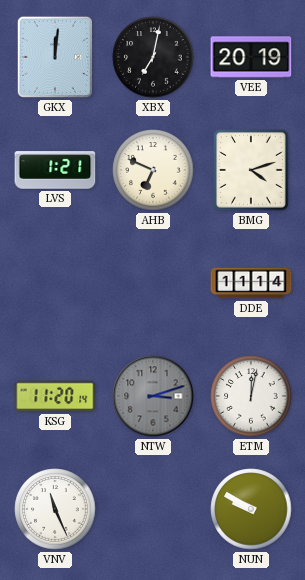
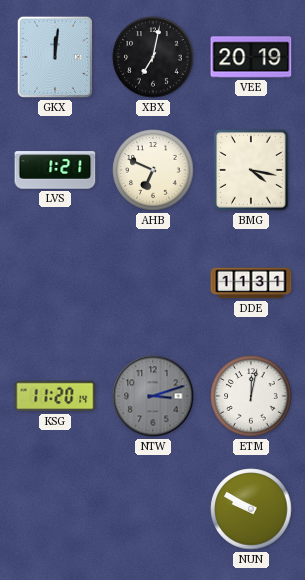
BMG: 4:12 -> 4:17
DDE: 11:14 -> 11:31
VNV: 11:26 -> none
